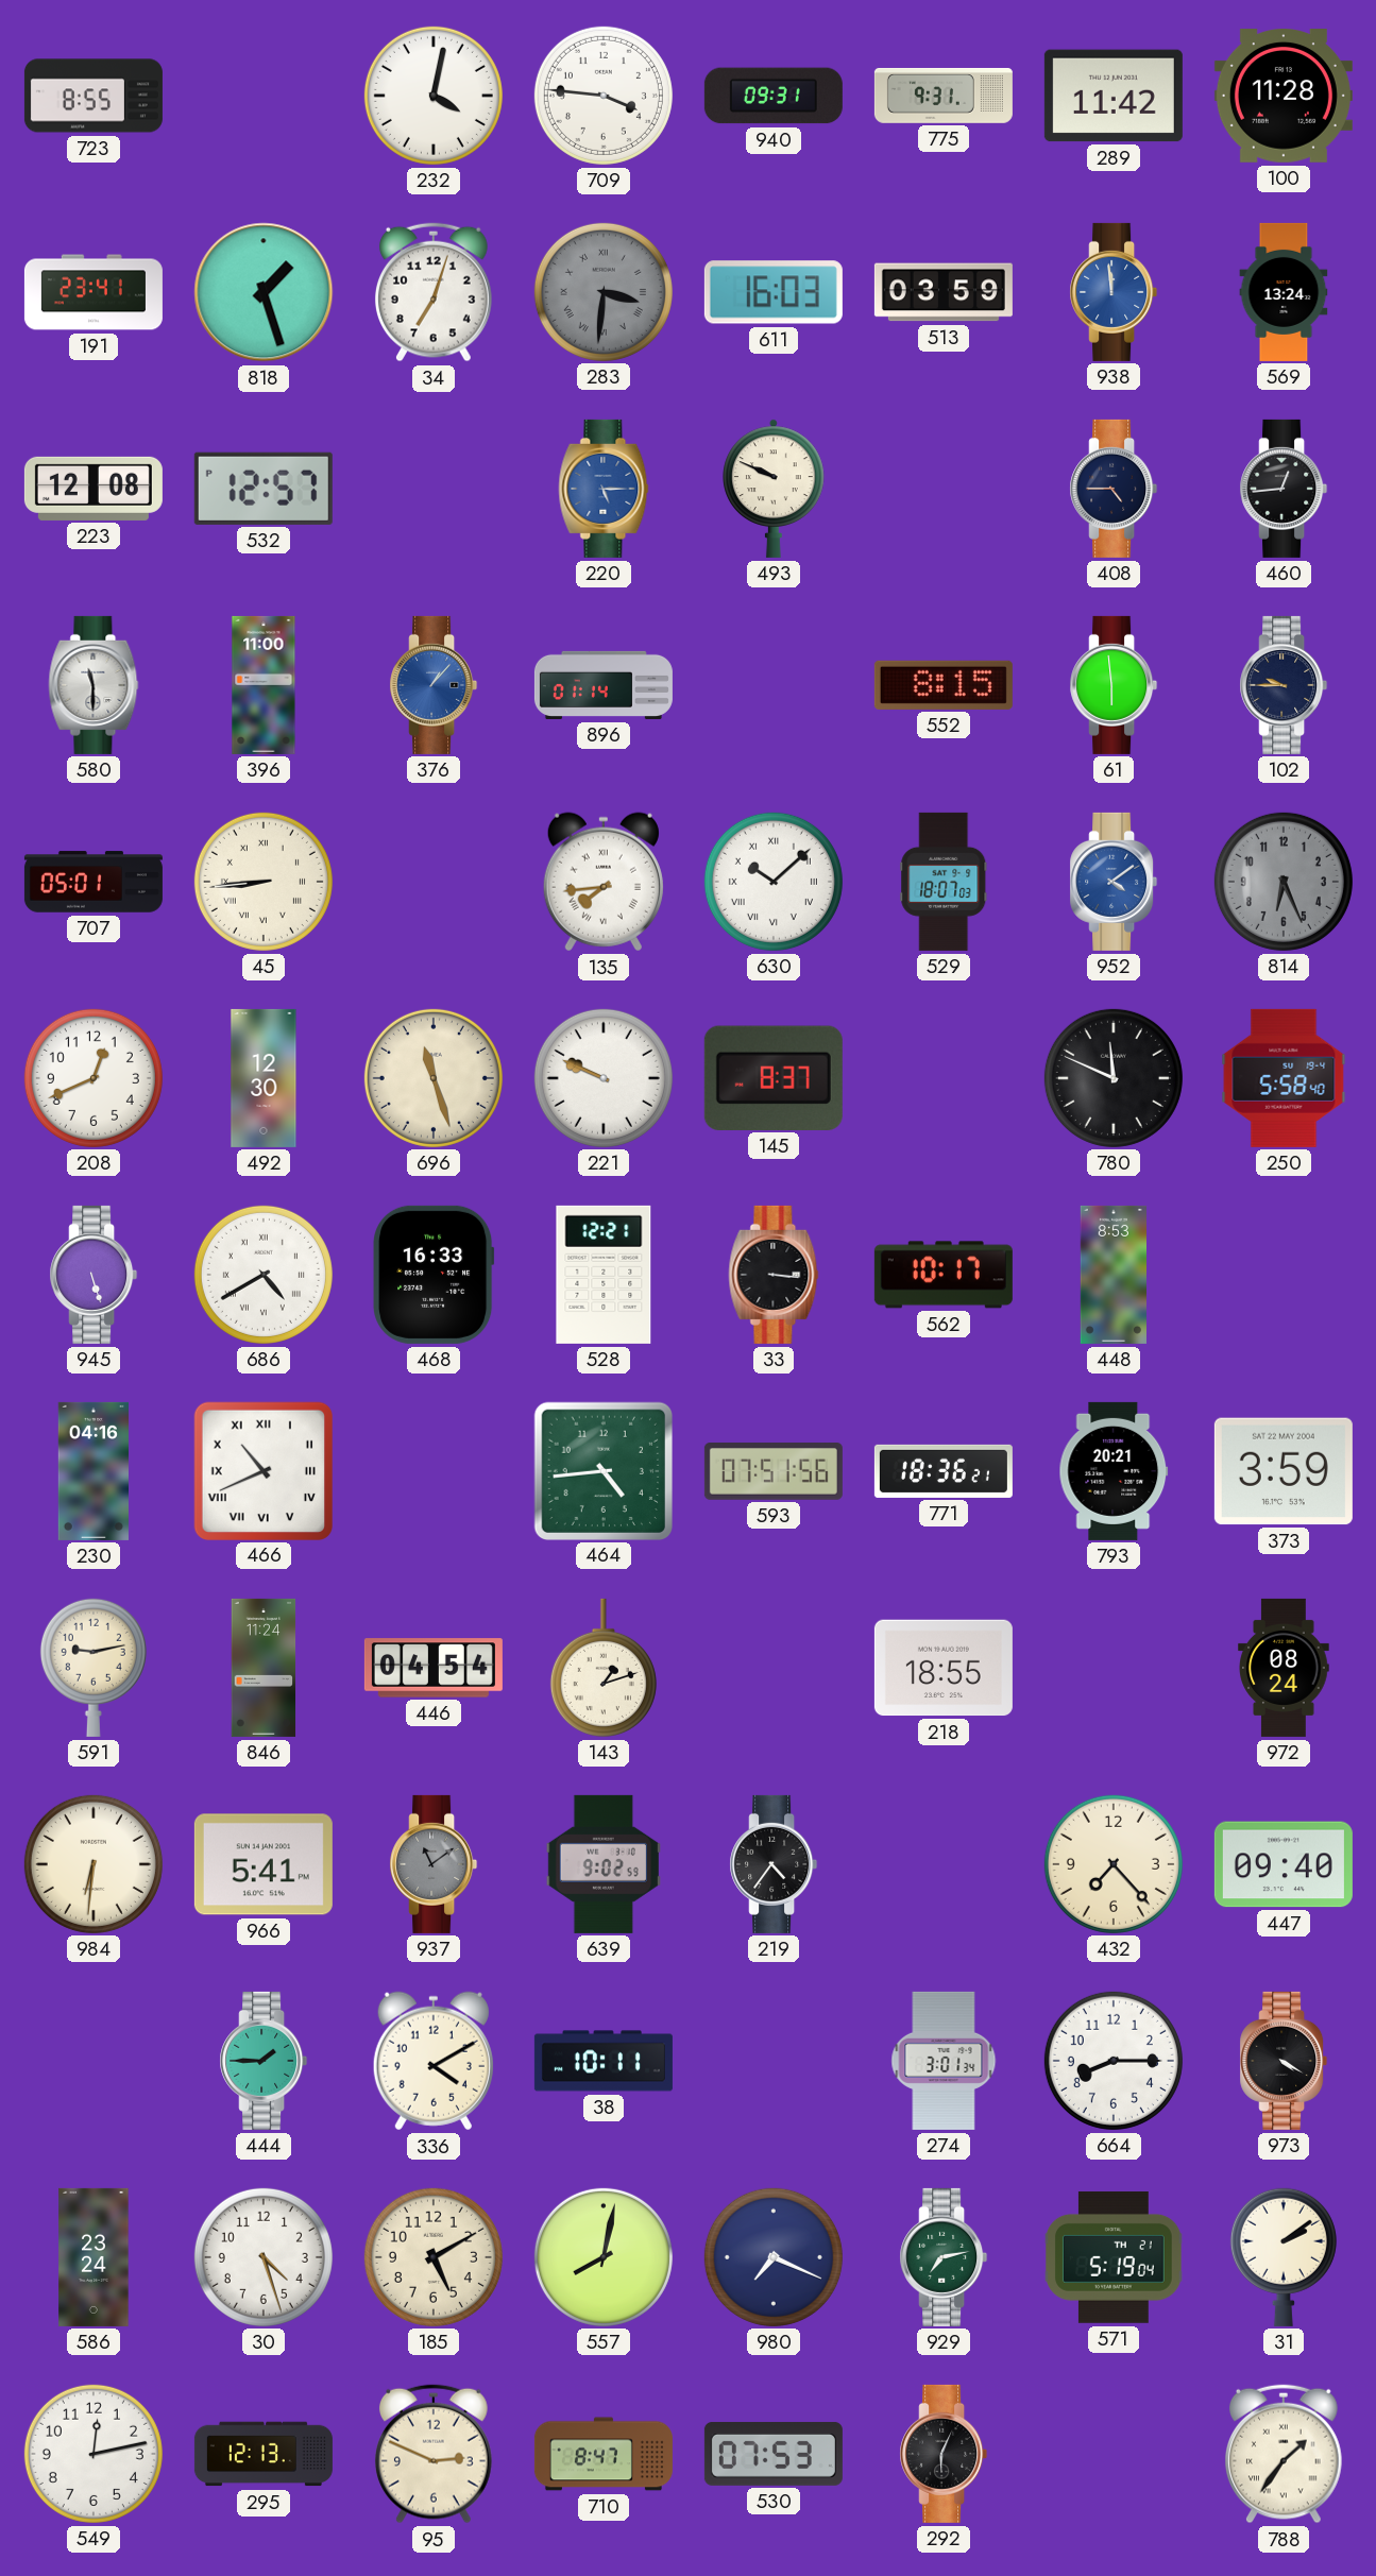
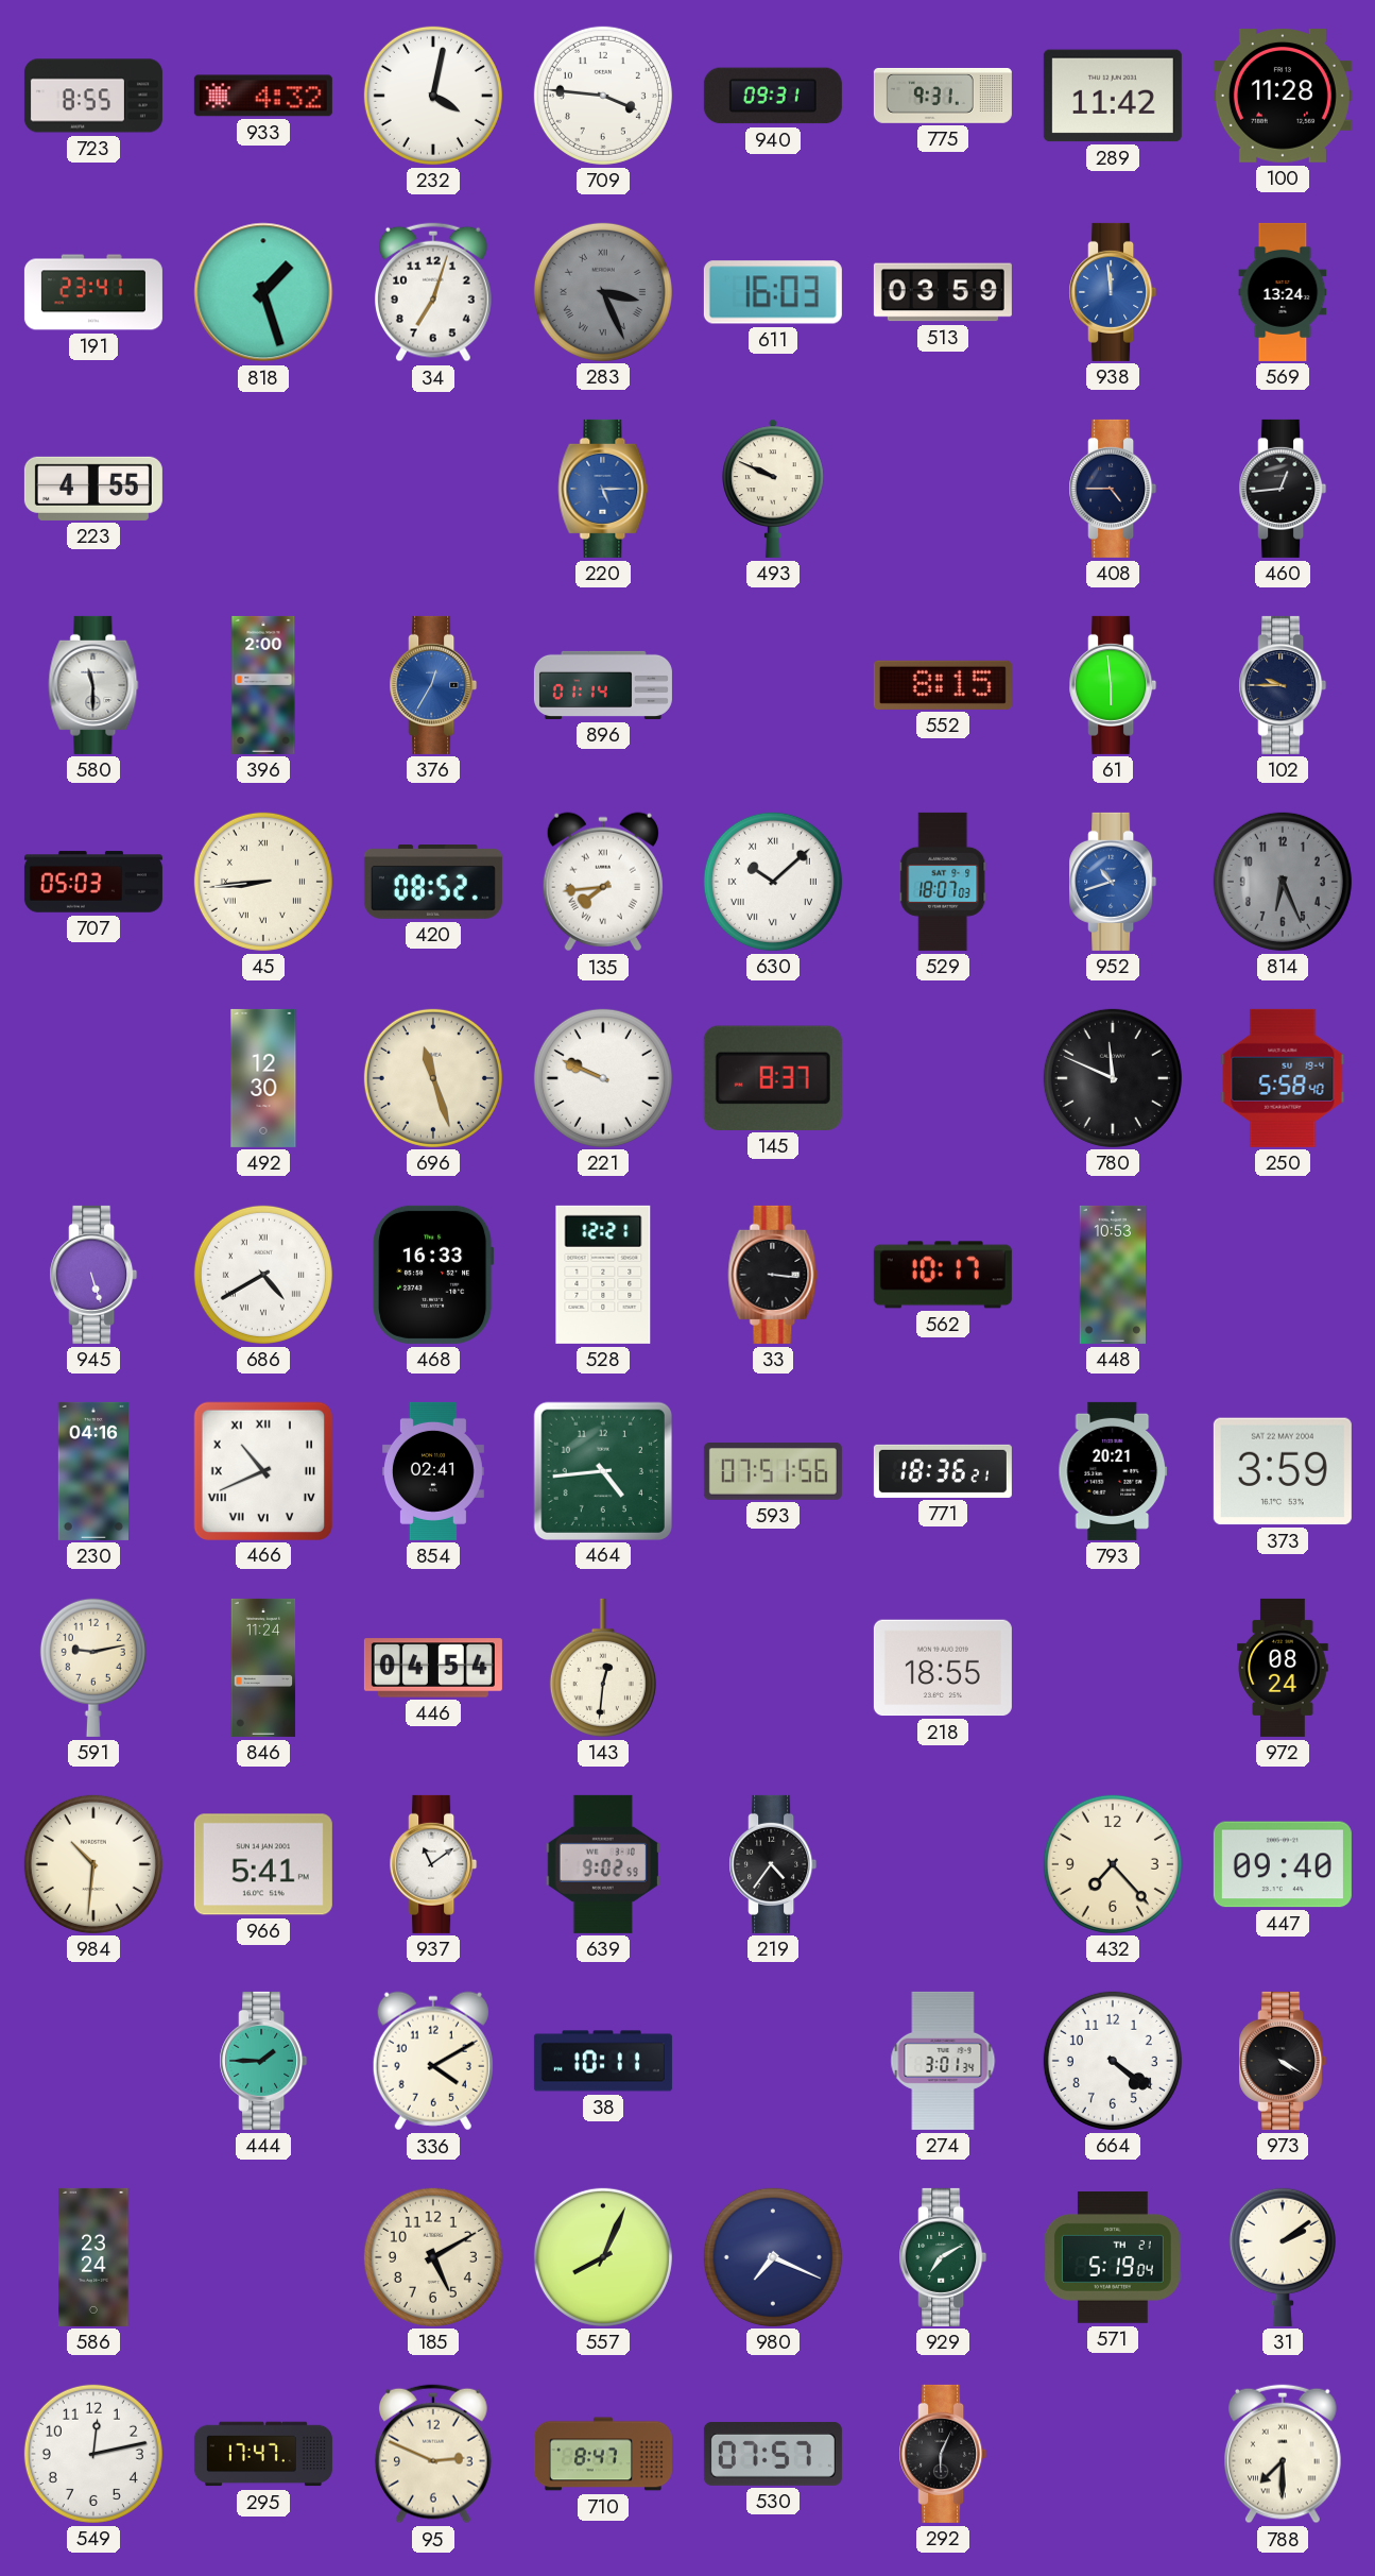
933: none -> 4:32
283: 3:31 -> 3:26
223: 12:08 -> 4:55
532: 12:57 -> none
396: 11:00 -> 2:00
376: 1:07 -> 12:35
707: 05:01 -> 05:03
420: none -> 08:52
952: 4:09 -> 10:42
208: 12:41 -> none
448: 8:53 -> 10:53
854: none -> 02:41
143: 1:12 -> 12:31
984: 6:31 -> 10:31
937 dial: grey -> white
664: 8:15 -> 4:21
30: 4:27 -> none
557: 8:02 -> 8:04
929: 7:13 -> 7:10
295: 12:13 -> 17:47
530: 07:53 -> 07:57
788: 1:36 -> 7:30
